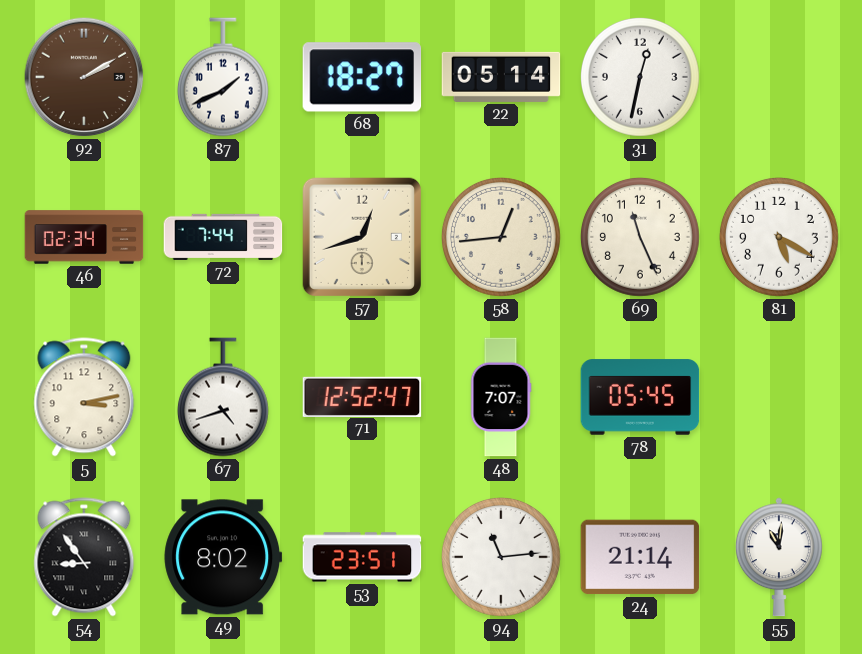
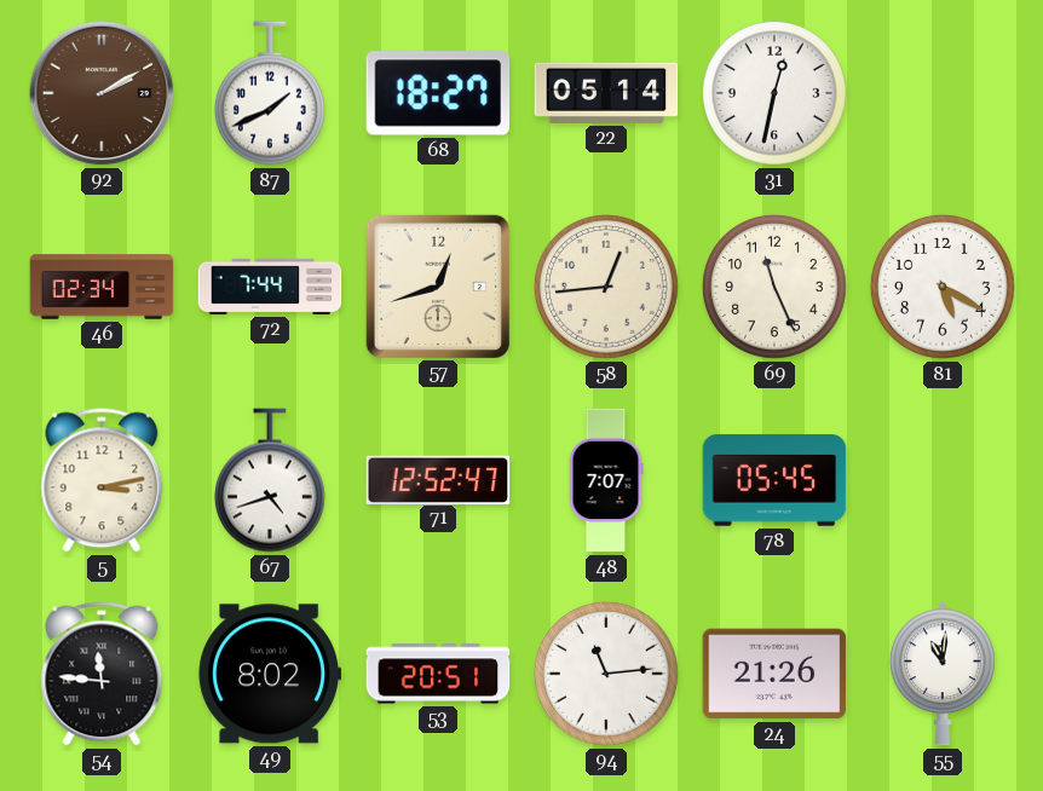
54: 8:54 -> 11:46
53: 23:51 -> 20:51
24: 21:14 -> 21:26
